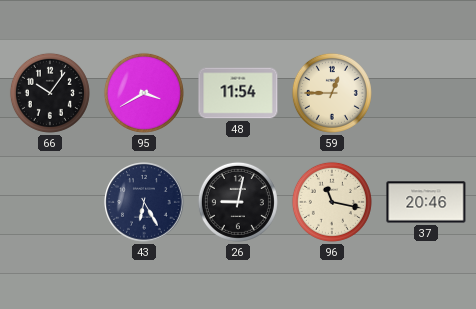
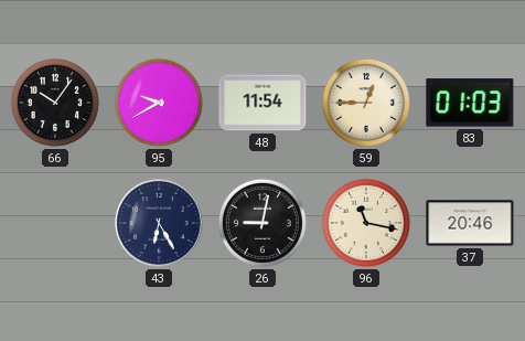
95: 3:40 -> 9:40
83: none -> 01:03
